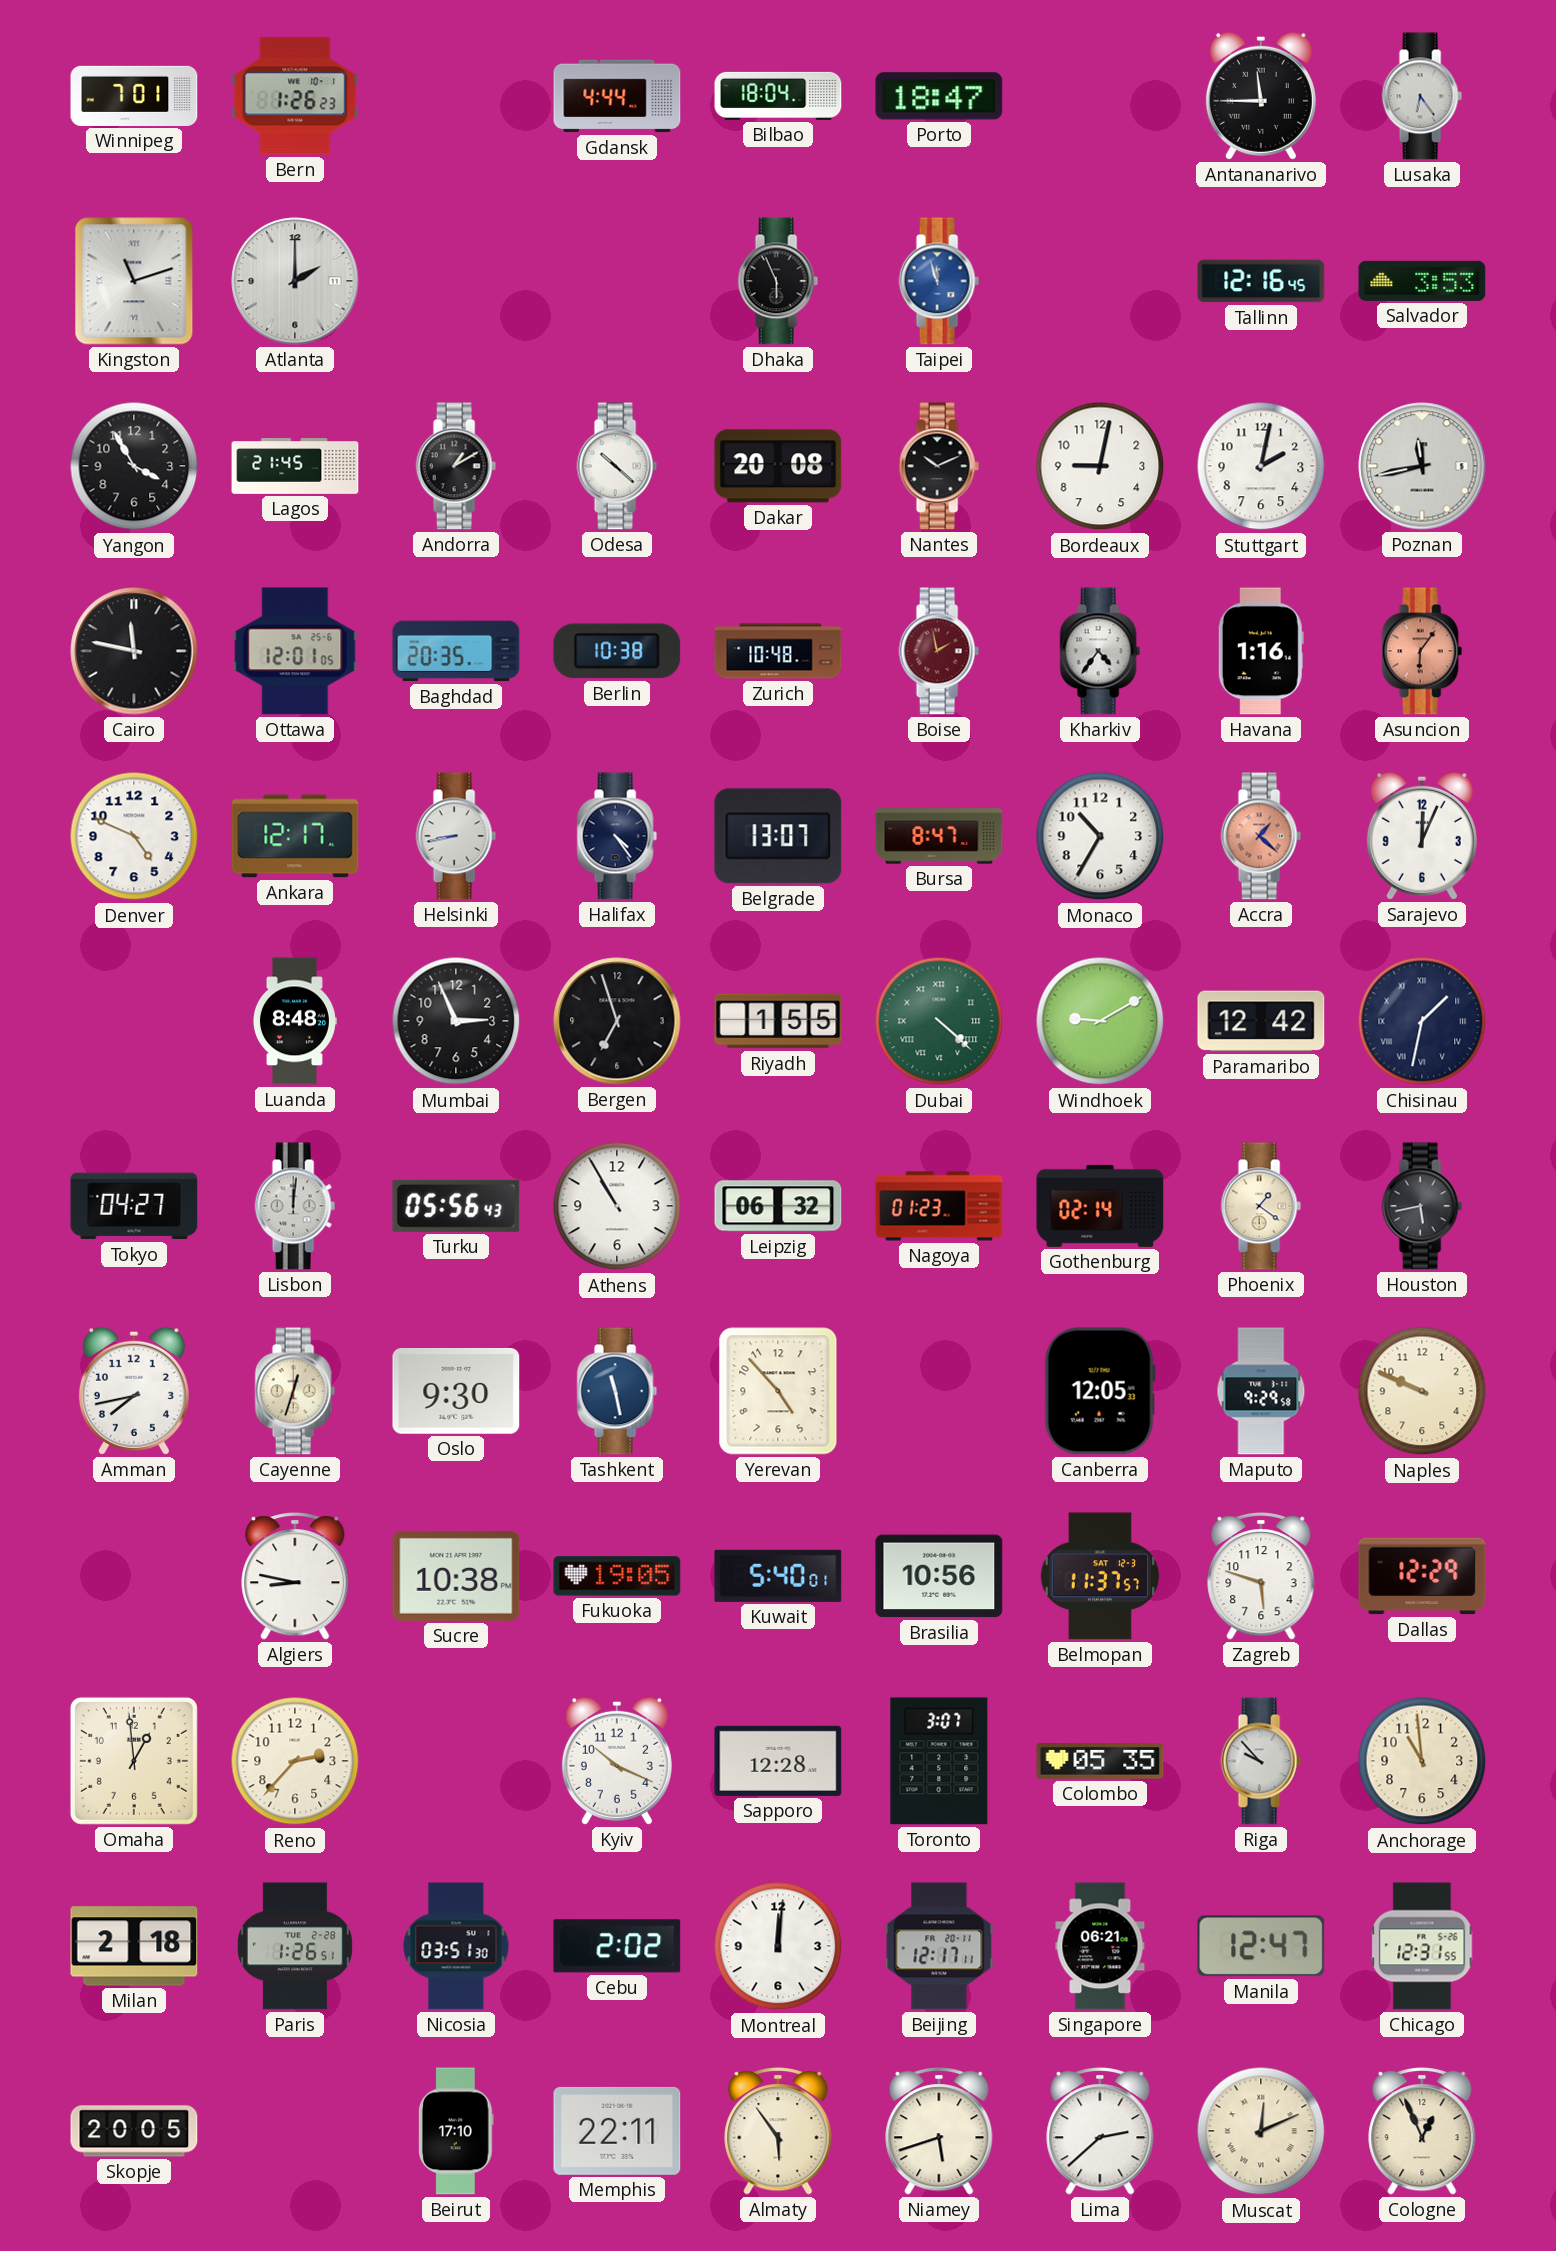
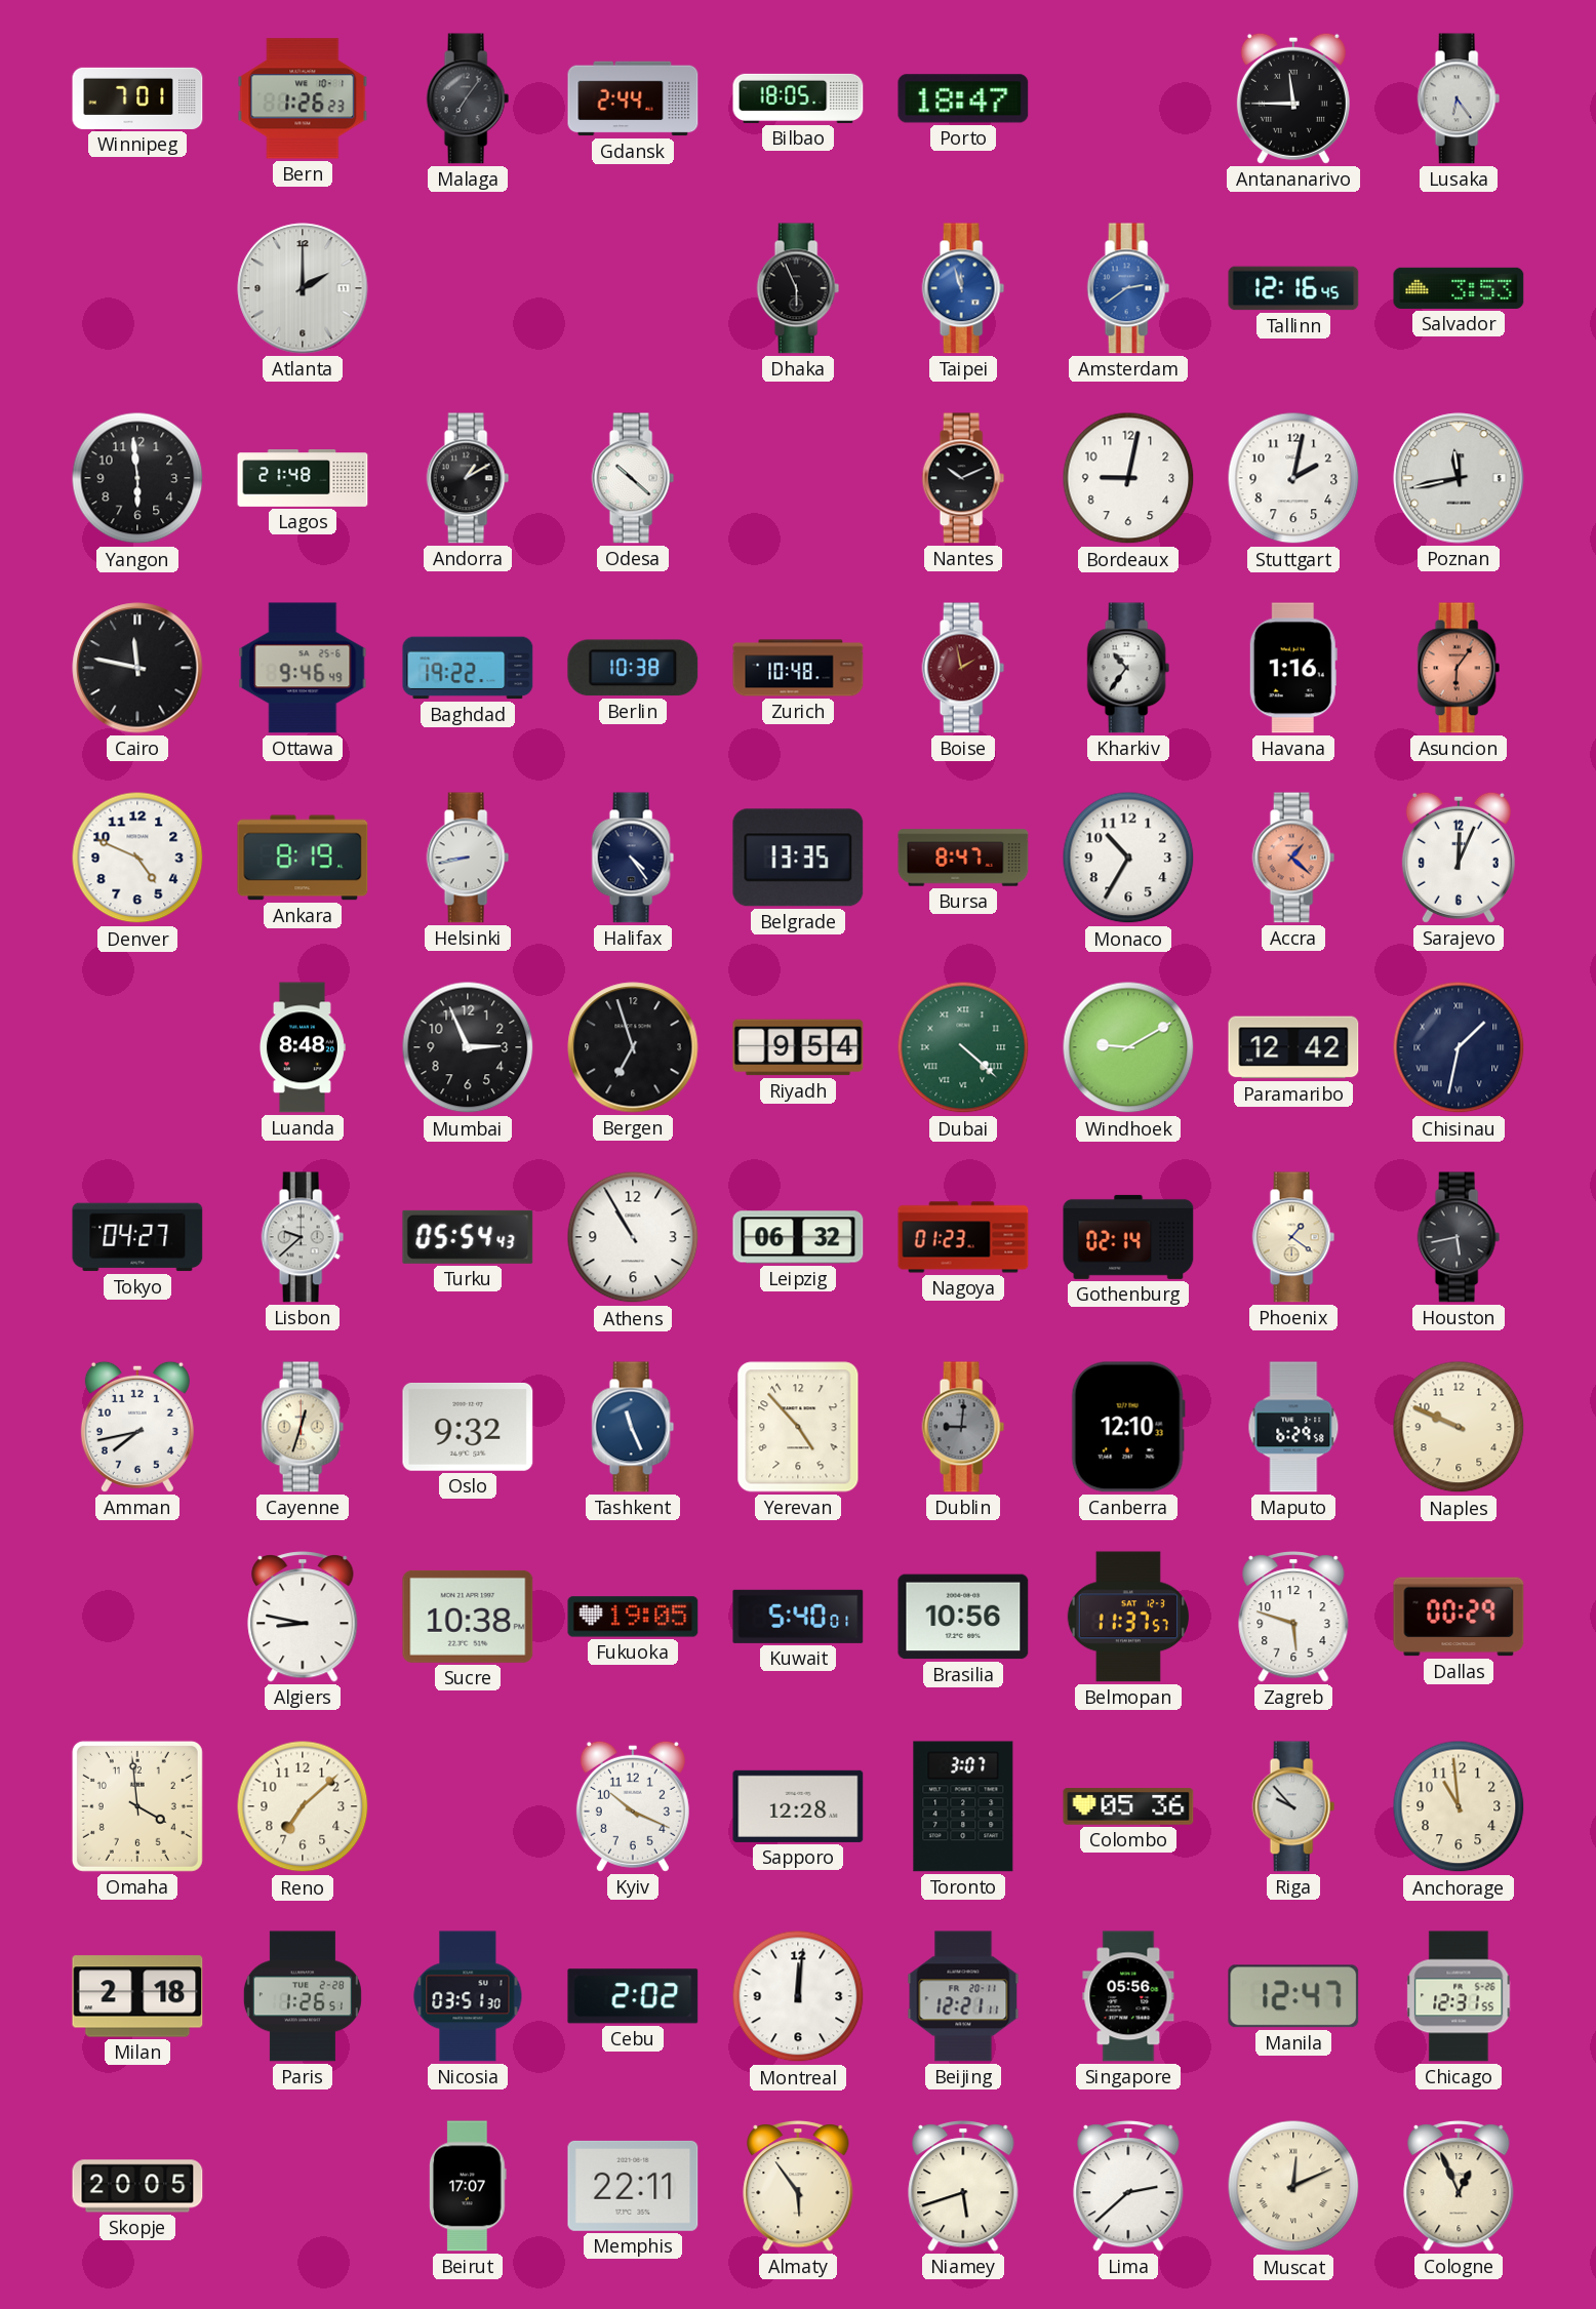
Malaga: none -> 7:06
Gdansk: 4:44 -> 2:44
Bilbao: 18:04 -> 18:05
Kingston: 11:12 -> none
Amsterdam: none -> 2:39
Yangon: 3:55 -> 5:59
Lagos: 21:45 -> 21:48
Dakar: 20:08 -> none
Ottawa: 12:01 -> 9:46
Baghdad: 20:35 -> 19:22
Kharkiv: 4:36 -> 10:36
Ankara: 12:17 -> 8:19
Belgrade: 13:07 -> 13:35
Riyadh: 1:55 -> 9:54
Lisbon: 12:01 -> 9:38
Turku: 05:56 -> 05:54
Oslo: 9:30 -> 9:32
Tashkent: 11:28 -> 11:26
Dublin: none -> 9:01
Canberra: 12:05 -> 12:10
Maputo: 9:29 -> 6:29
Dallas: 12:29 -> 00:29
Omaha: 12:59 -> 3:59
Reno: 2:37 -> 7:08
Colombo: 05:35 -> 05:36
Beijing: 12:17 -> 12:21
Singapore: 06:21 -> 05:56
Beirut: 17:10 -> 17:07
